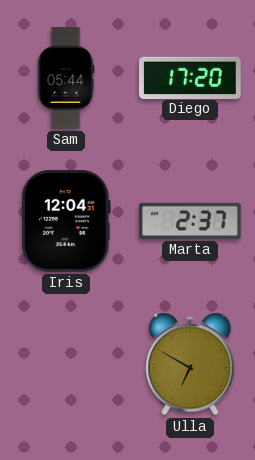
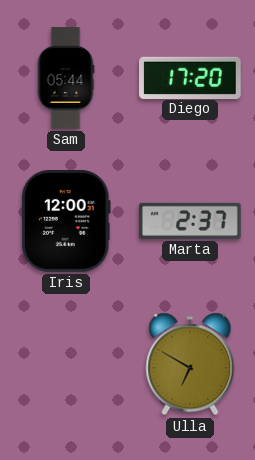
Iris: 12:04 -> 12:00
